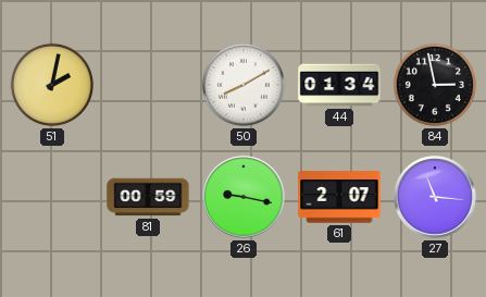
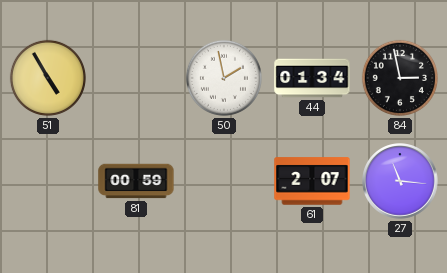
51: 2:02 -> 4:55
50: 8:10 -> 1:58
26: 9:17 -> none
